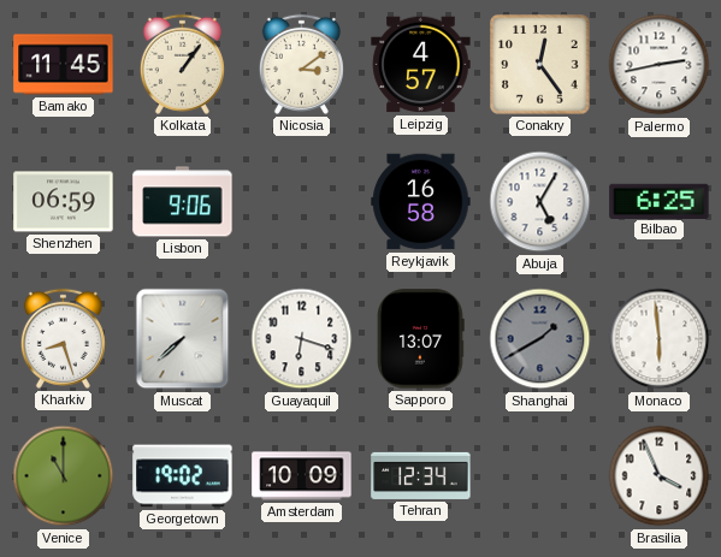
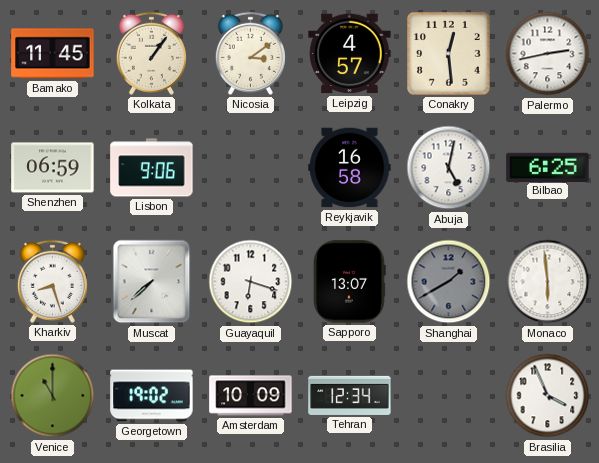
Conakry: 12:24 -> 12:29
Abuja: 5:05 -> 5:02
